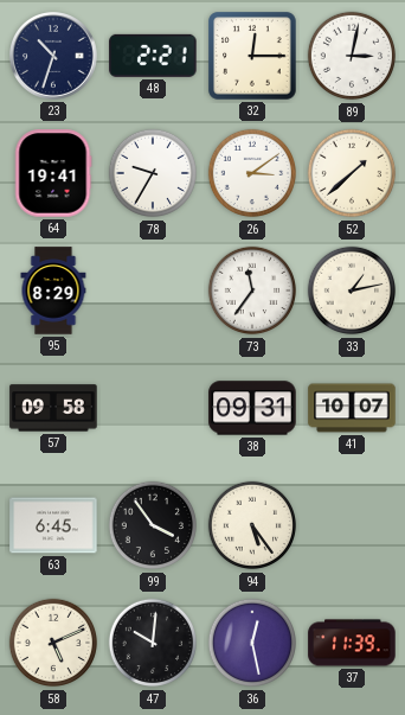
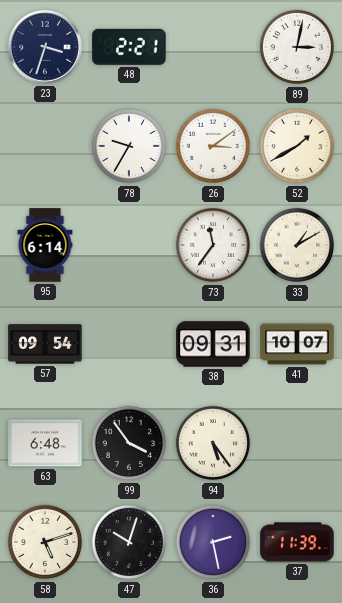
23: 10:33 -> 3:33
32: 12:15 -> none
64: 19:41 -> none
52: 1:38 -> 1:40
95: 8:29 -> 6:14
33: 1:13 -> 1:10
57: 09:58 -> 09:54
63: 6:45 -> 6:48
58: 5:11 -> 5:12
47: 10:01 -> 10:03
36: 12:28 -> 2:28
